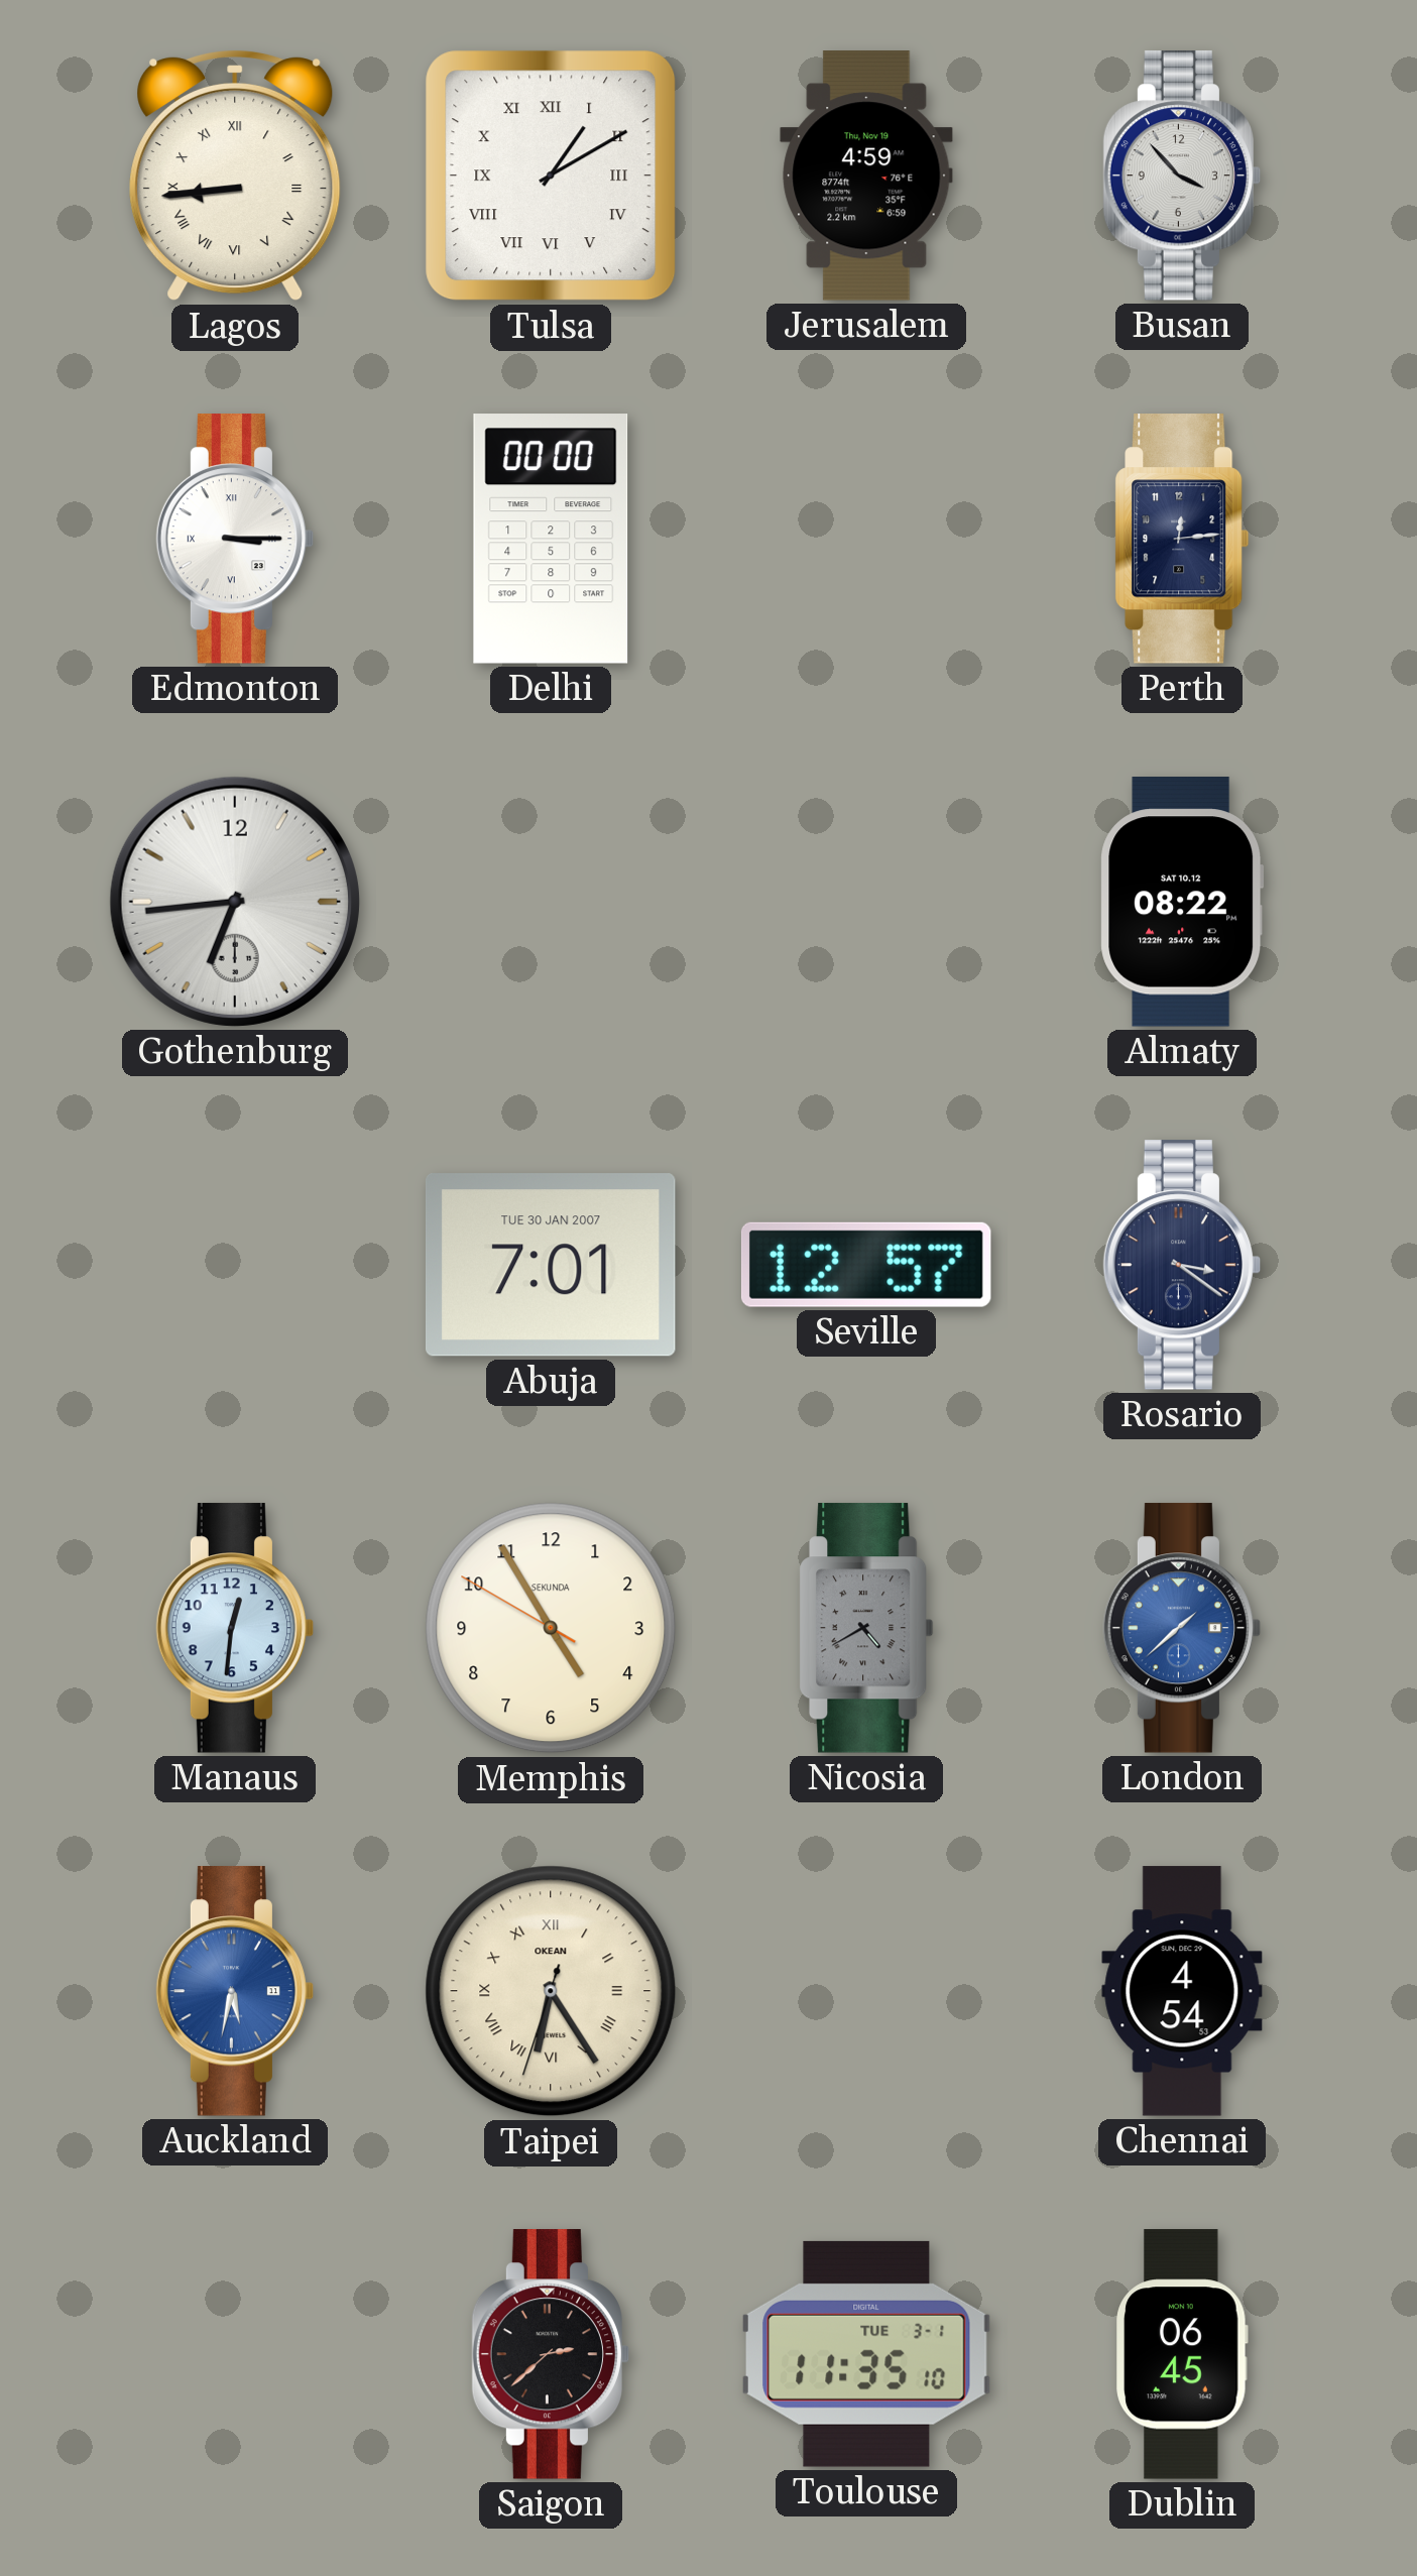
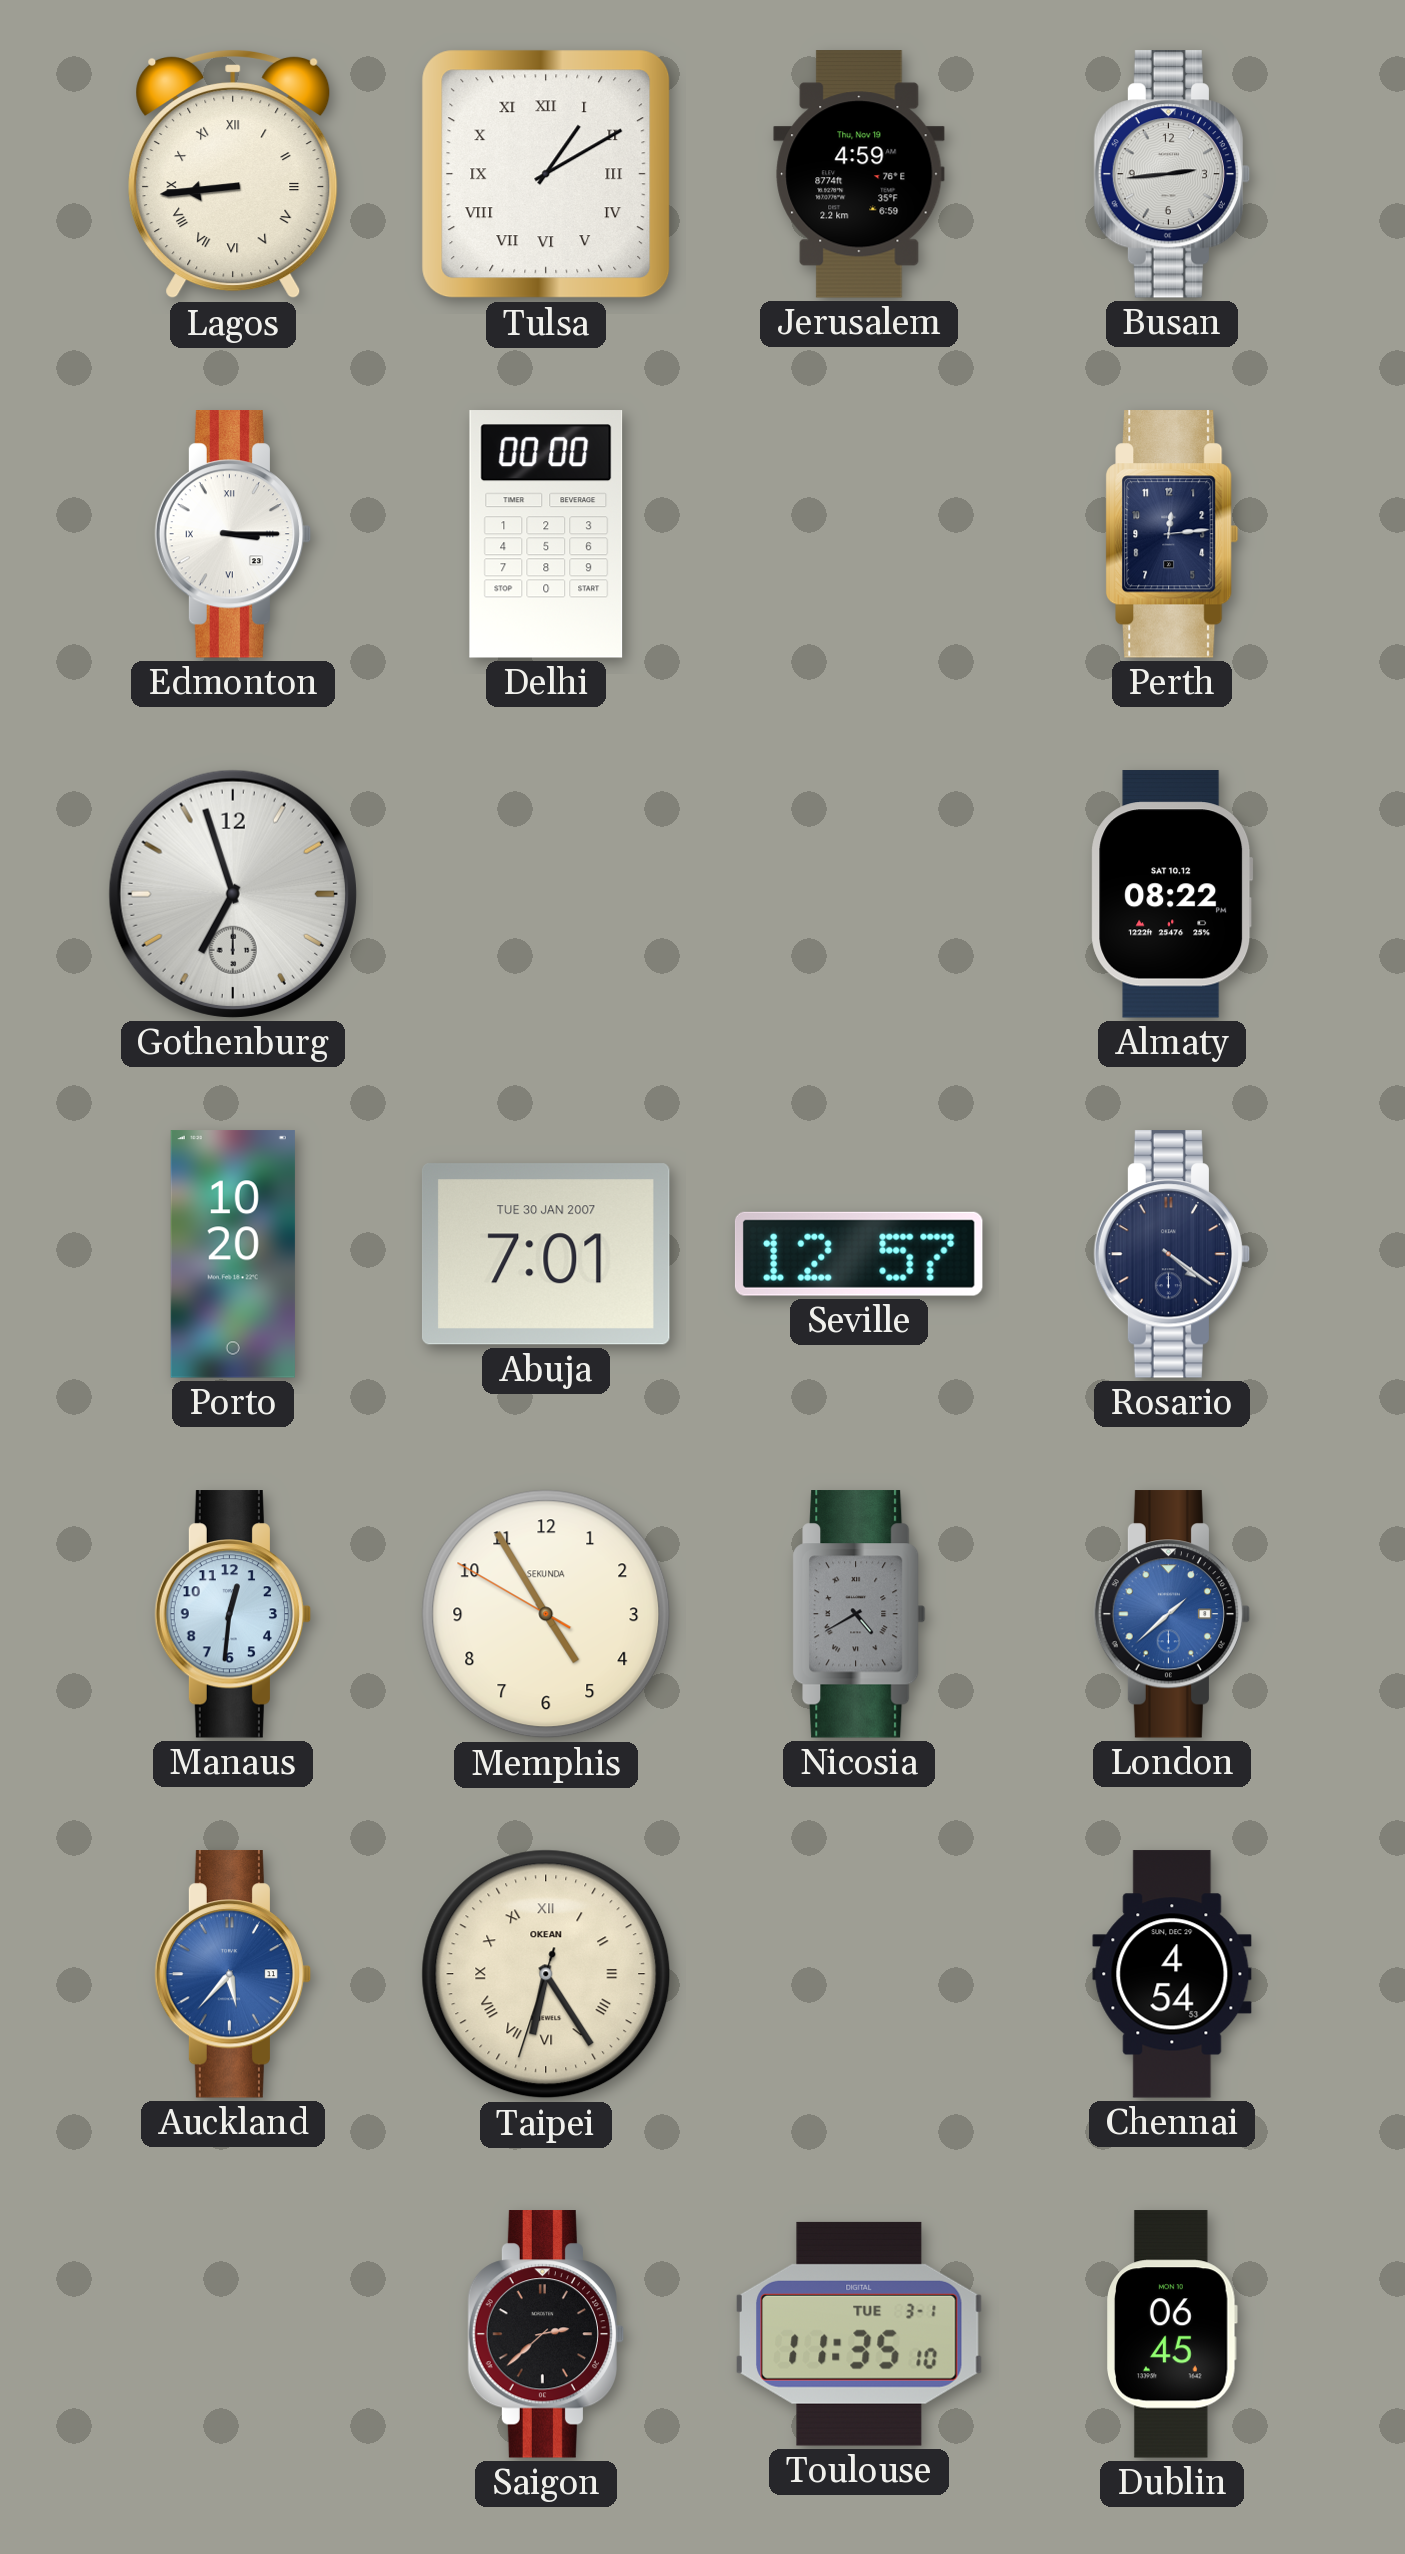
Busan: 3:53 -> 2:44
Gothenburg: 6:44 -> 6:57
Porto: none -> 10:20
Rosario: 3:21 -> 4:21
Auckland: 5:32 -> 5:37
